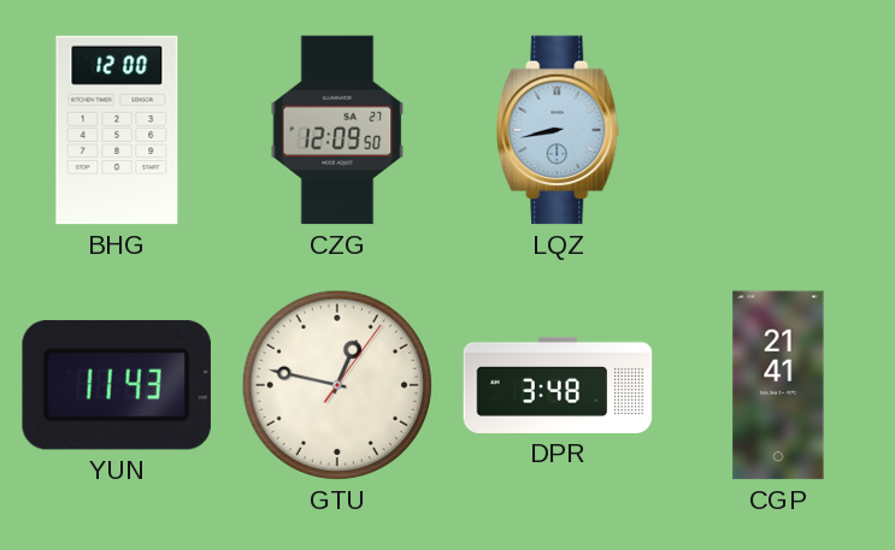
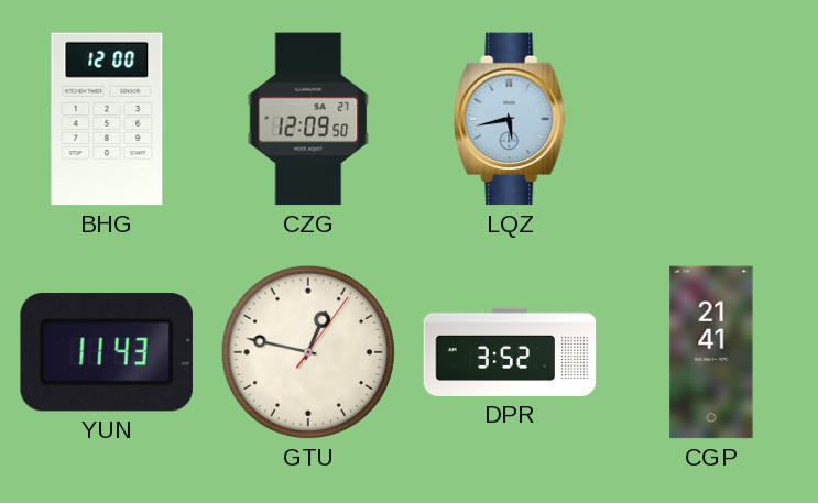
LQZ: 8:43 -> 5:43
DPR: 3:48 -> 3:52
